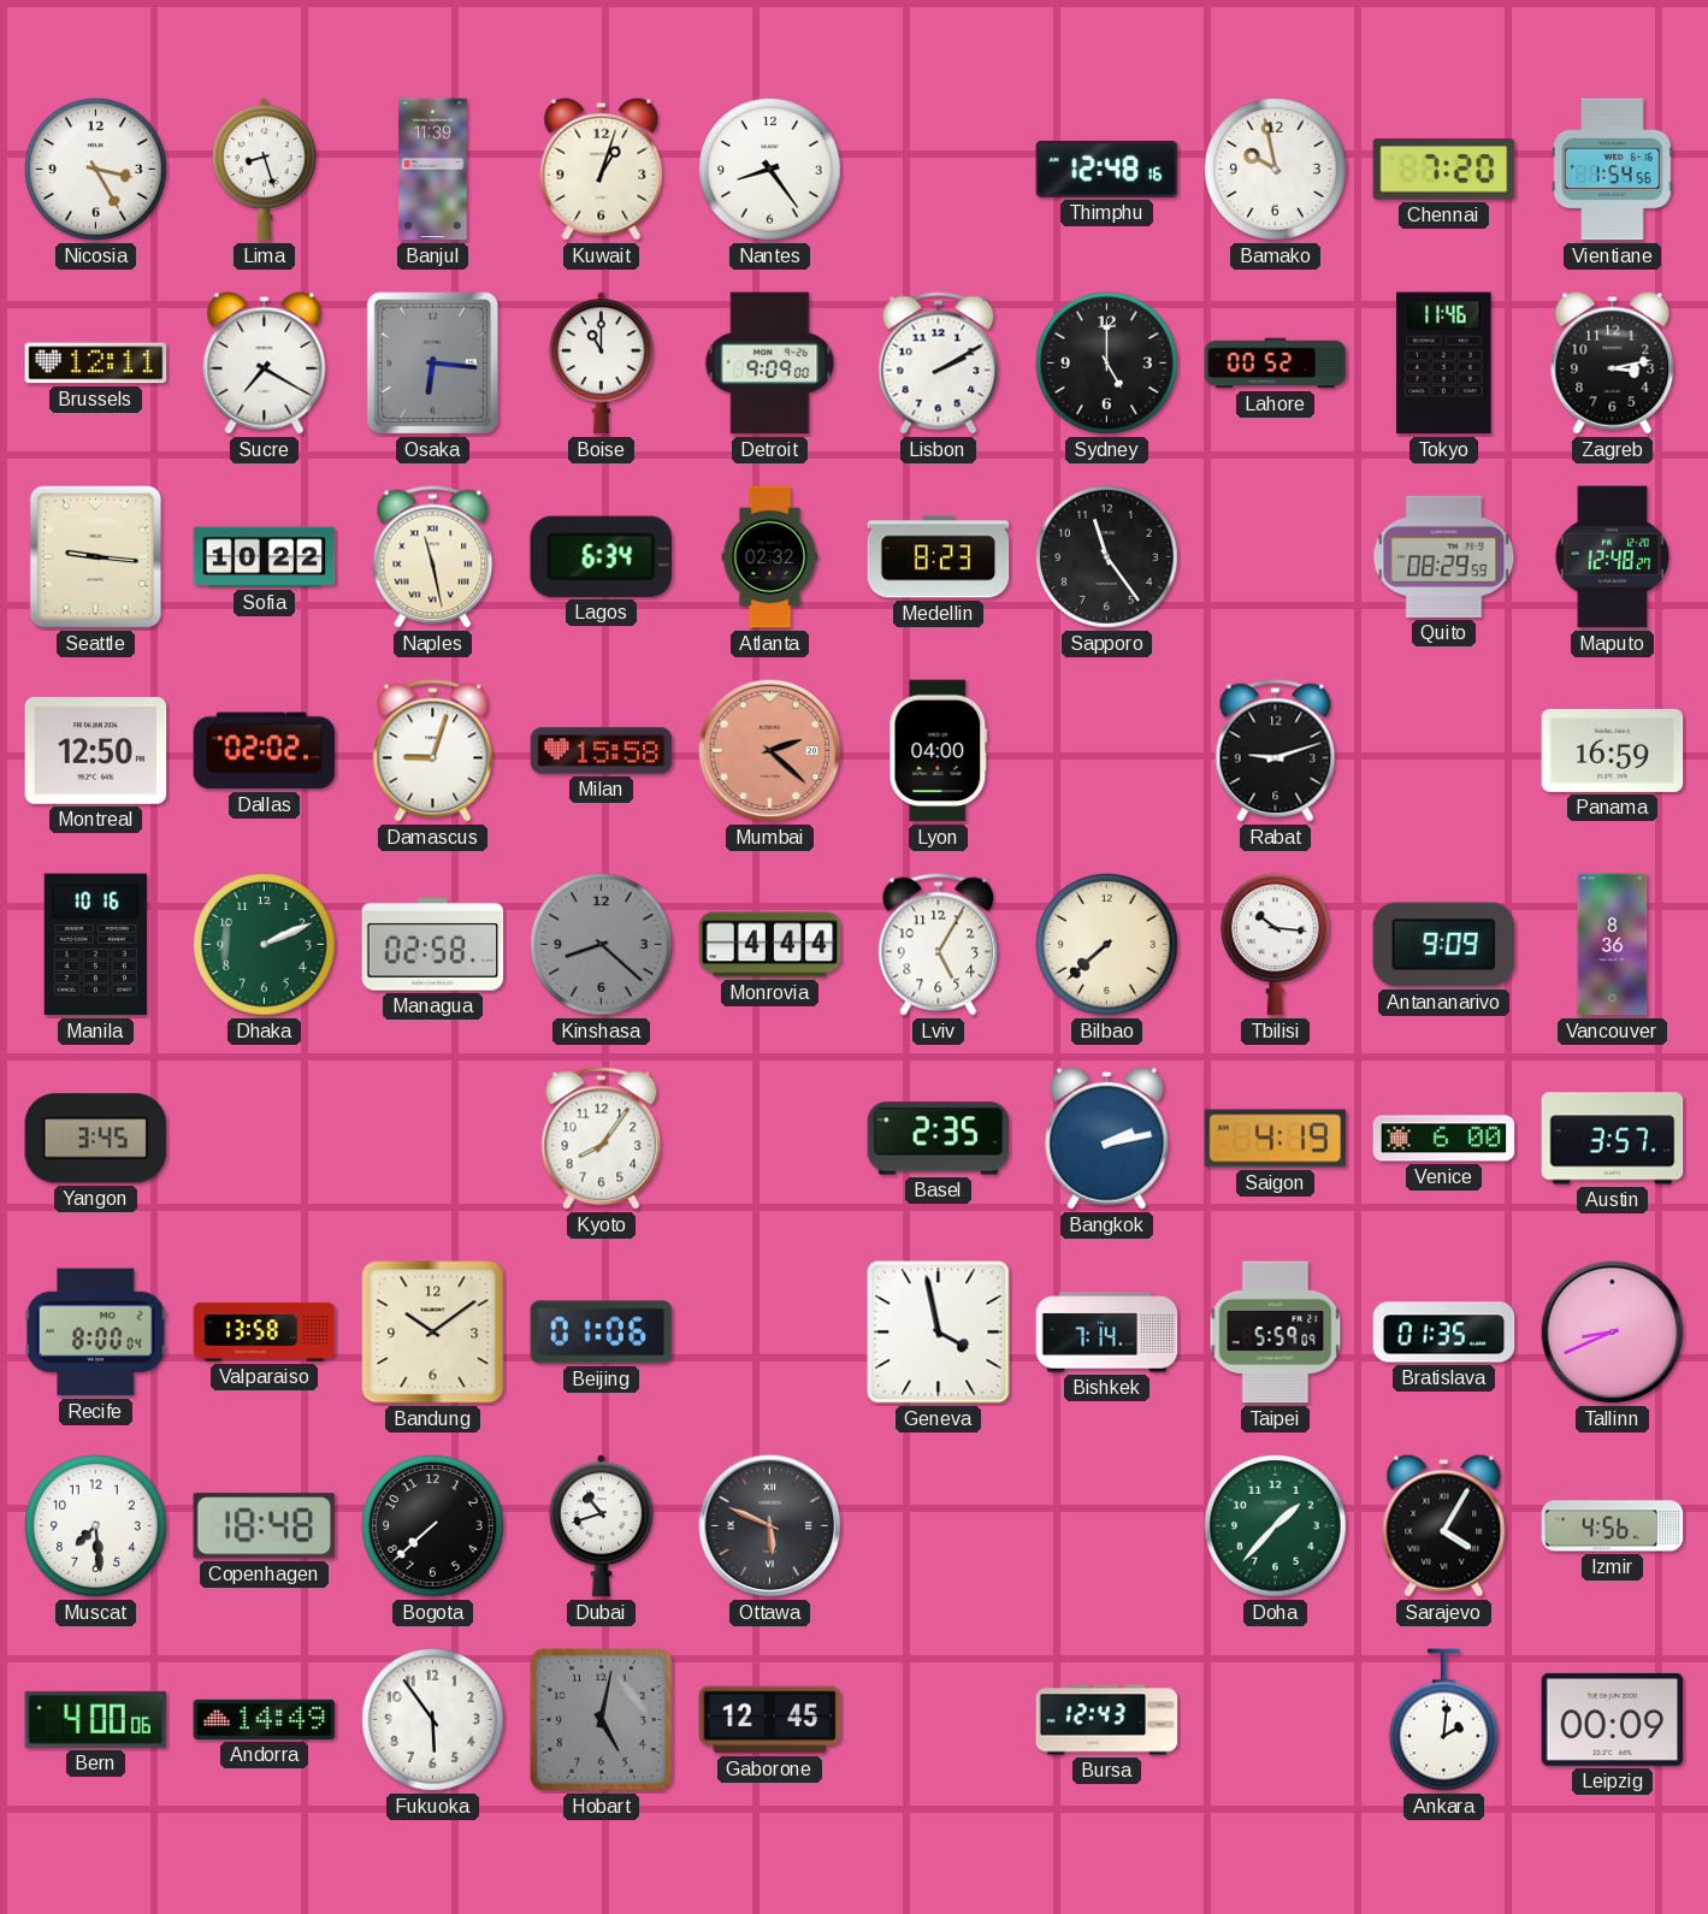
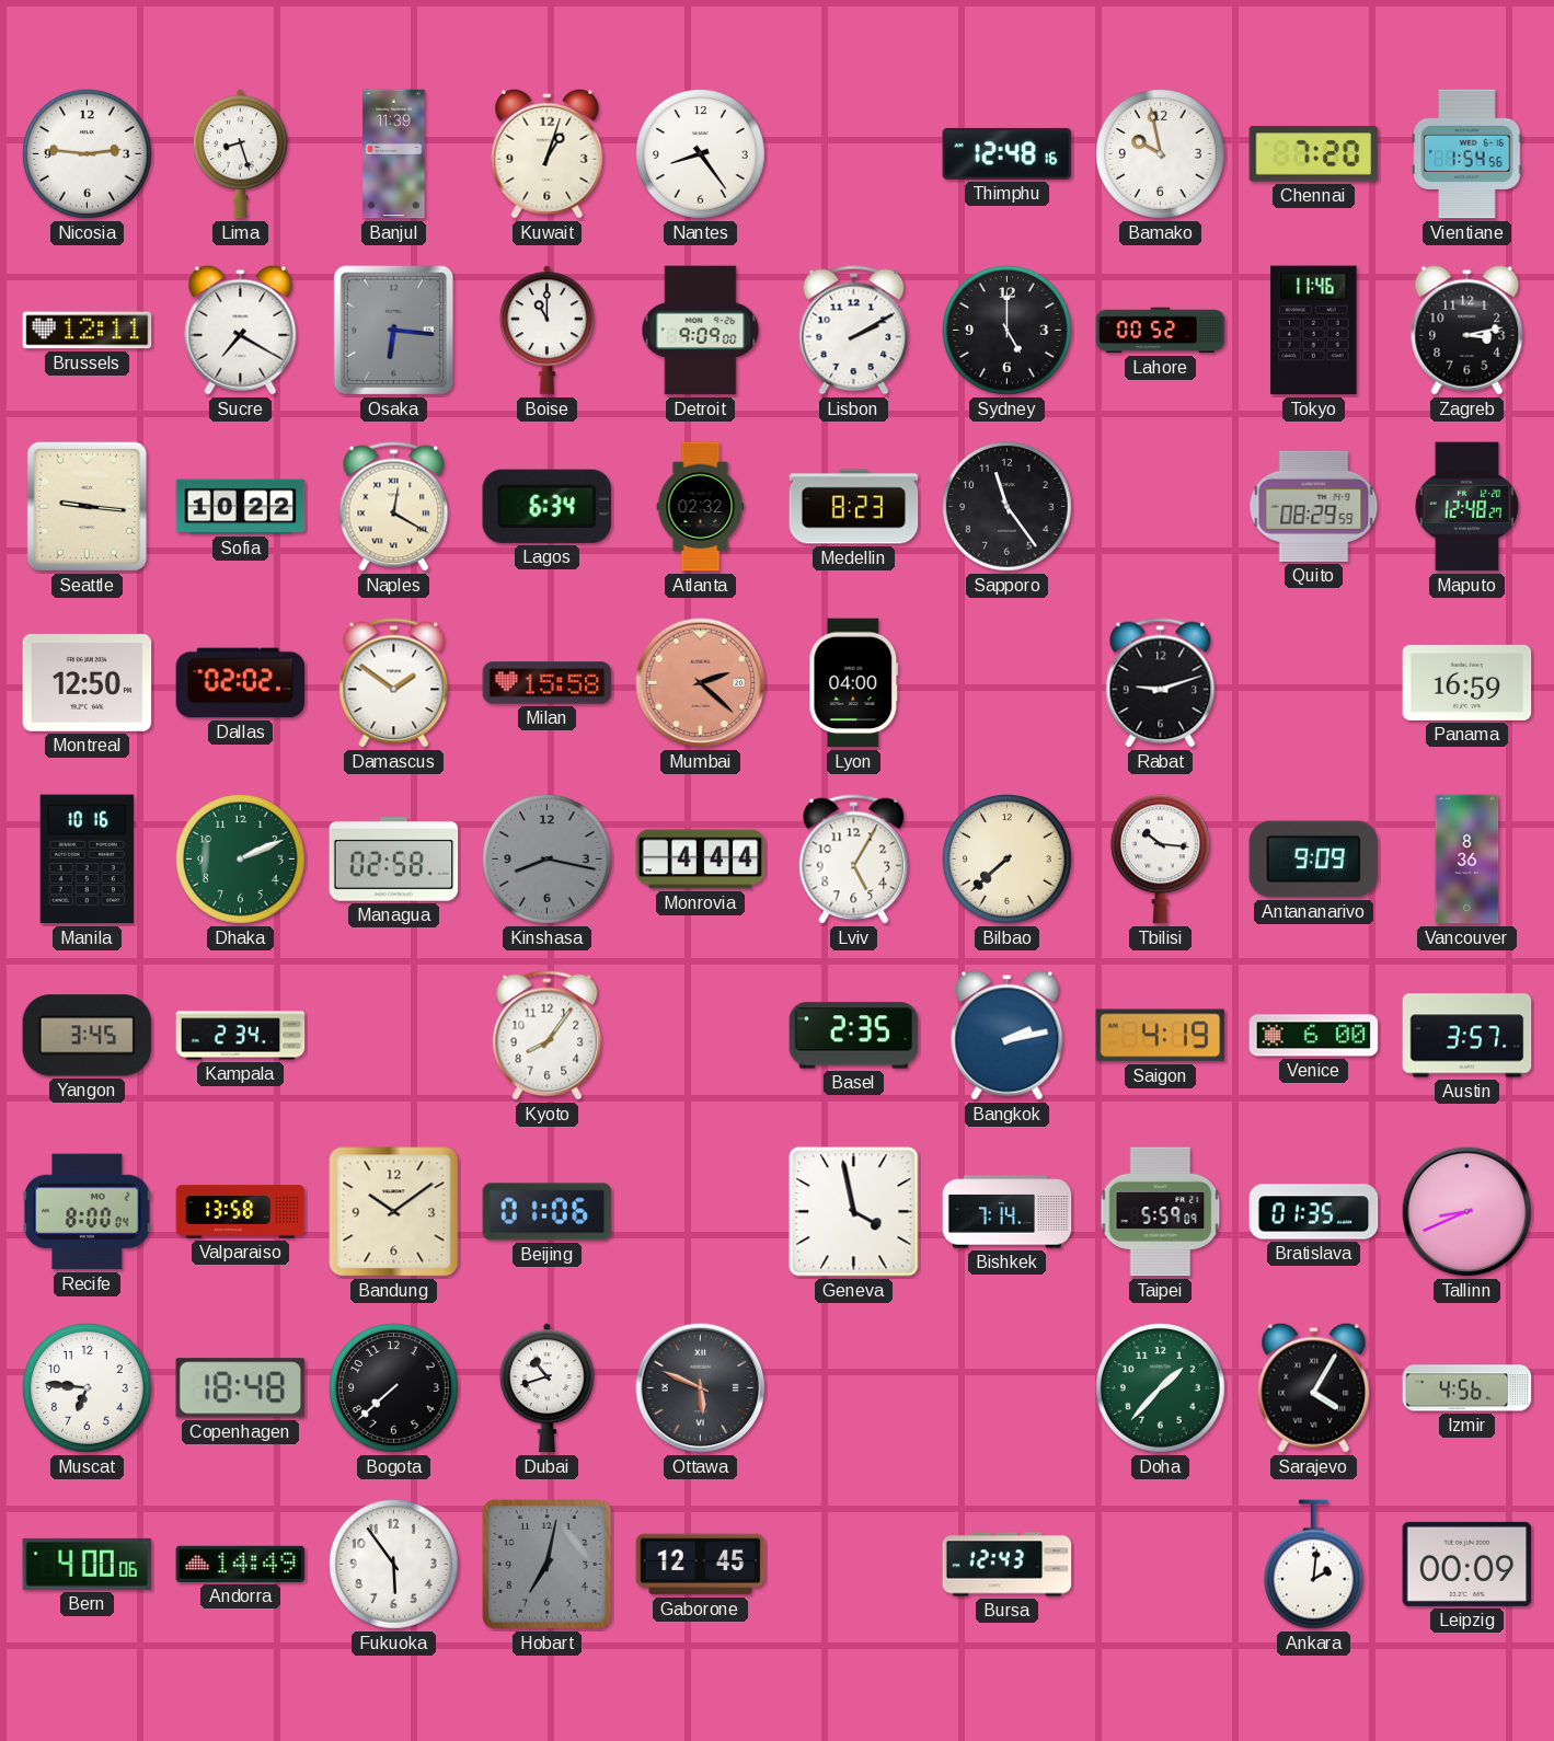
Nicosia: 3:25 -> 2:46
Naples: 11:28 -> 12:20
Damascus: 9:03 -> 1:51
Kinshasa: 8:22 -> 8:17
Kampala: none -> 2:34
Muscat: 7:29 -> 6:46
Hobart: 5:02 -> 7:02
